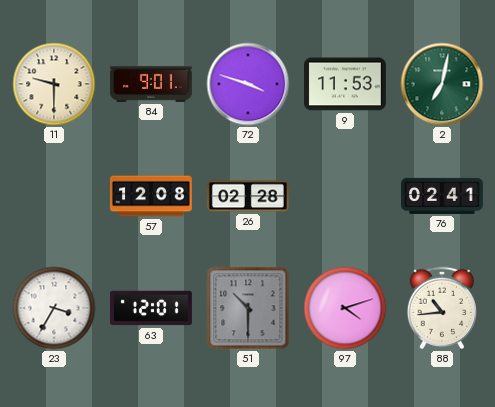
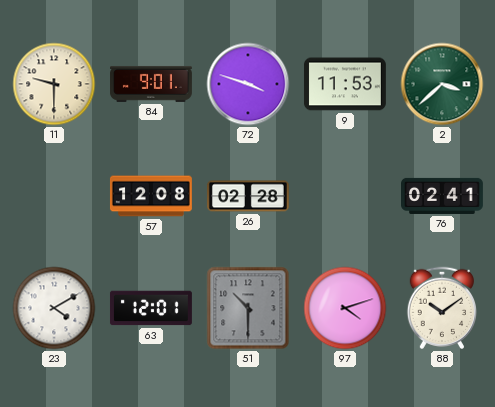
2: 7:02 -> 3:38
23: 3:35 -> 4:10
88: 10:44 -> 10:09
